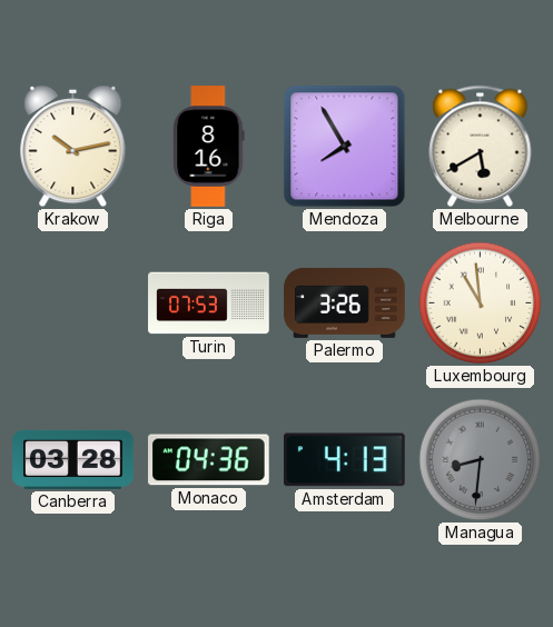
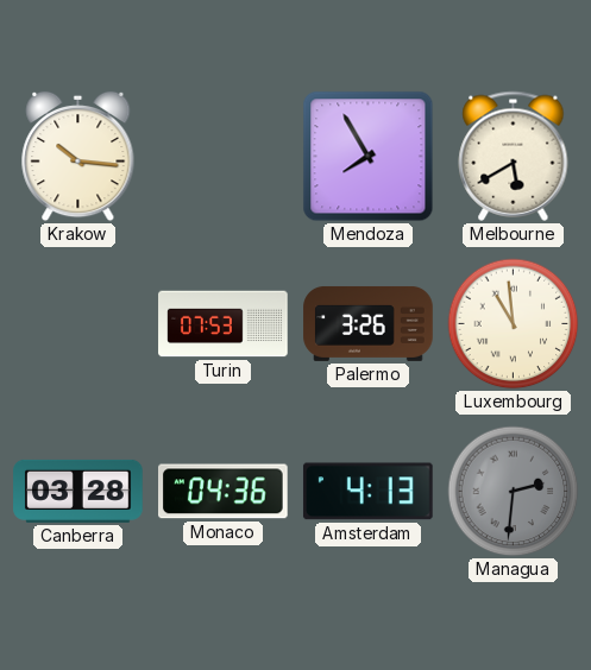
Krakow: 10:13 -> 10:16
Riga: 8:16 -> none
Managua: 8:31 -> 2:31
